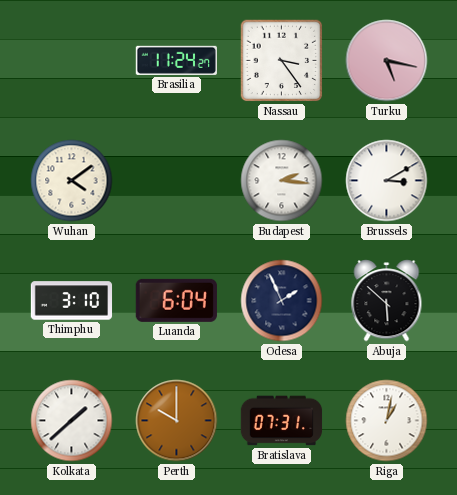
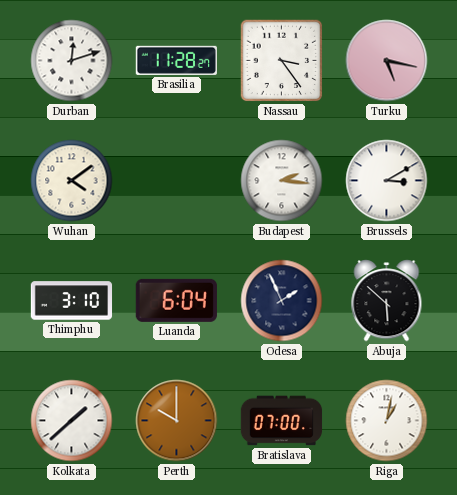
Durban: none -> 12:12
Brasilia: 11:24 -> 11:28
Bratislava: 07:31 -> 07:00
